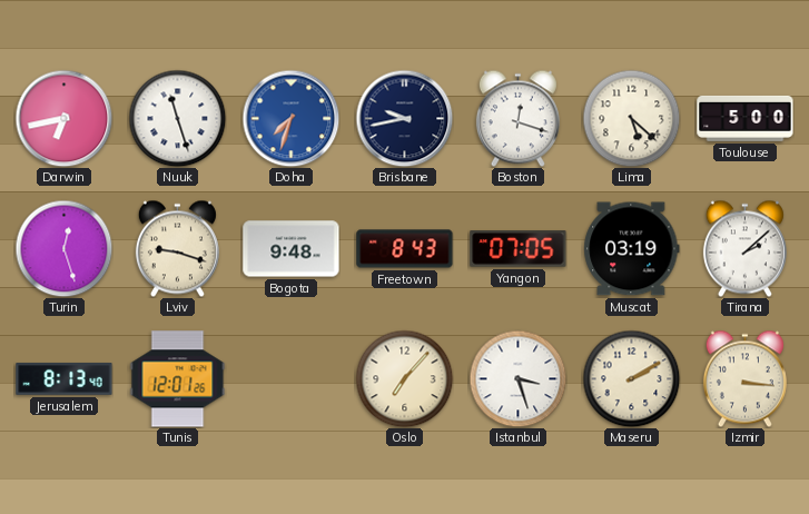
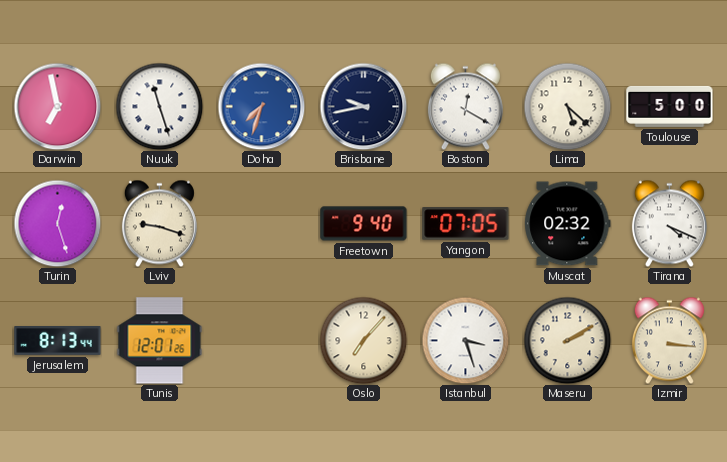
Darwin: 6:43 -> 6:58
Boston: 12:18 -> 12:20
Bogota: 9:48 -> none
Freetown: 8:43 -> 9:40
Muscat: 03:19 -> 02:32
Tirana: 2:08 -> 4:19
Jerusalem: 8:13:40 -> 8:13:44
